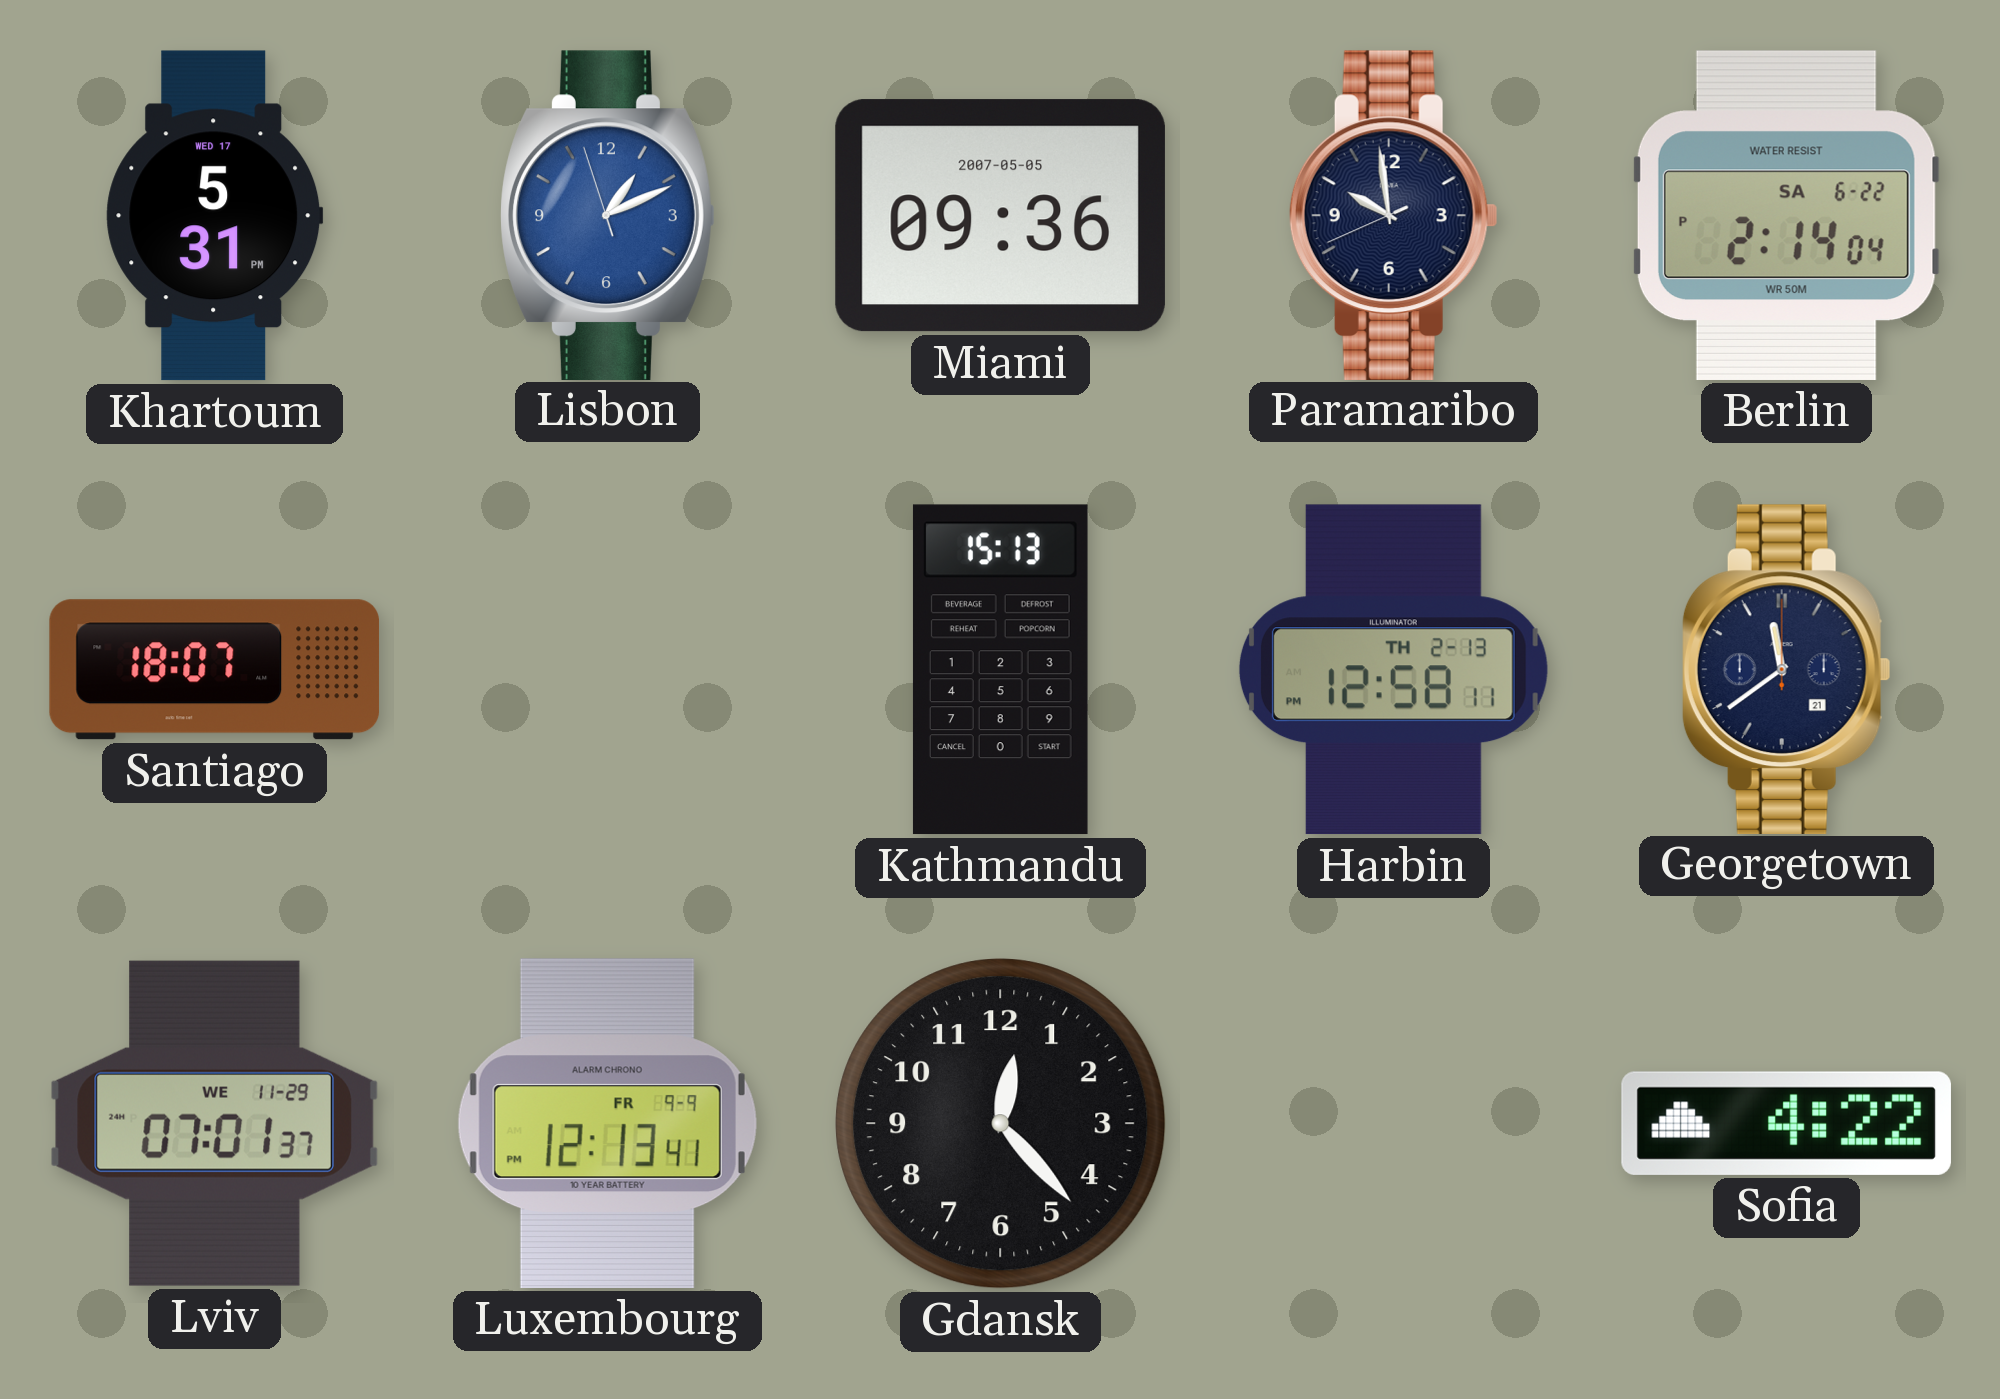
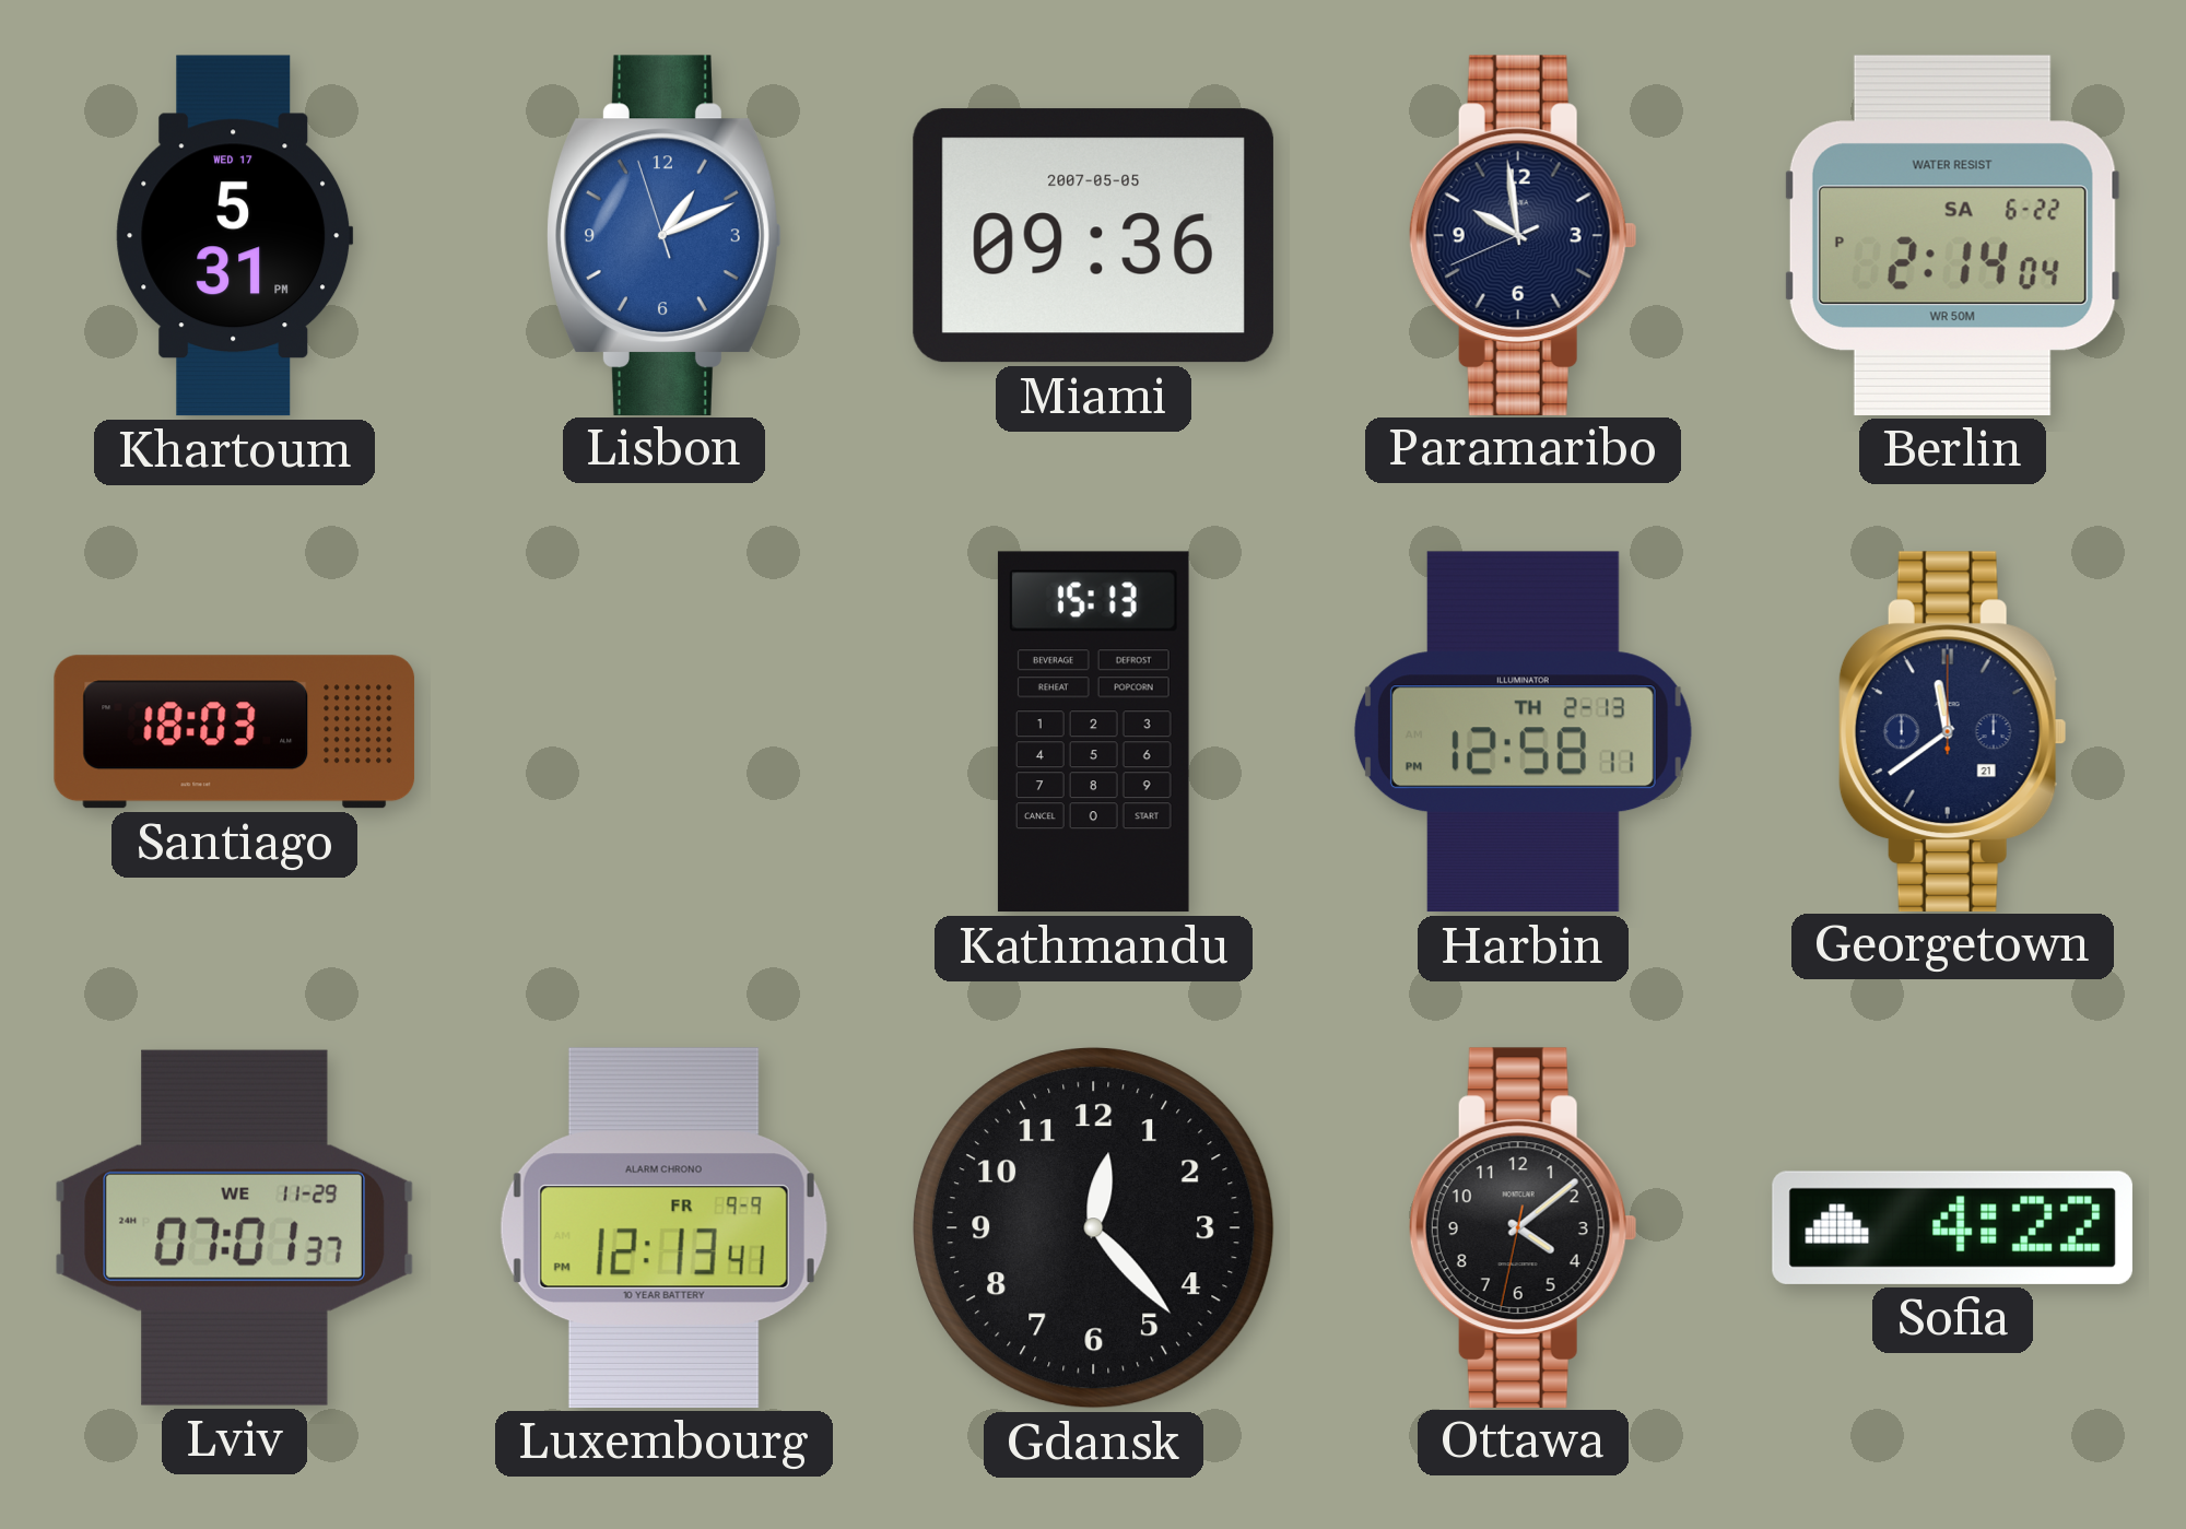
Santiago: 18:07 -> 18:03
Ottawa: none -> 4:08
